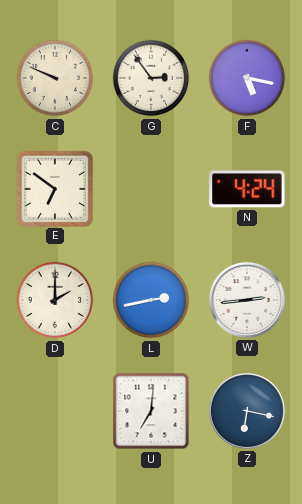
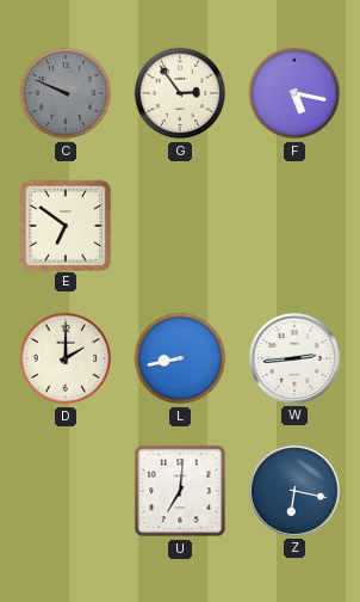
C dial: cream -> grey
N: 4:24 -> none
L: 2:43 -> 8:43
